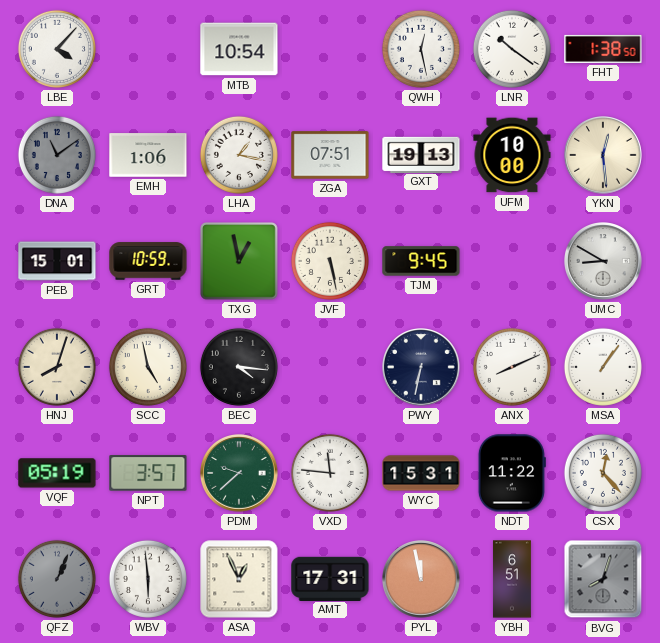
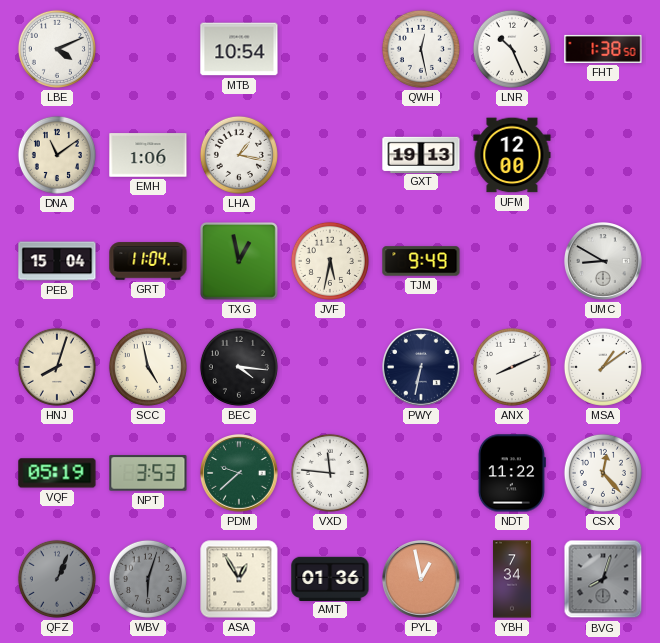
LBE: 4:07 -> 4:11
LNR: 10:21 -> 10:26
DNA dial: grey -> cream
ZGA: 07:51 -> none
UFM: 10:00 -> 12:00
YKN: 12:29 -> none
PEB: 15:01 -> 15:04
GRT: 10:59 -> 11:04
JVF: 5:28 -> 5:32
TJM: 9:45 -> 9:49
MSA: 1:06 -> 1:09
NPT: 3:57 -> 3:53
WYC: 15:31 -> none
WBV: 5:59 -> 6:03
WBV dial: white -> grey
ASA: 12:56 -> 12:55
AMT: 17:31 -> 01:36
PYL: 11:58 -> 12:58
YBH: 6:51 -> 7:34
